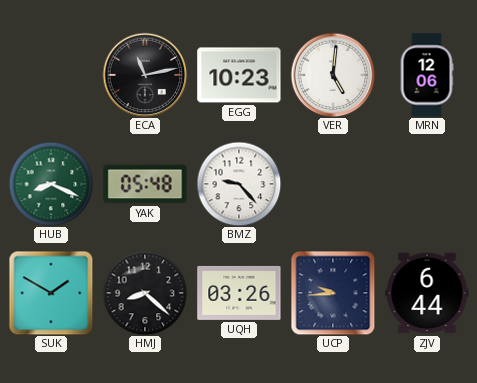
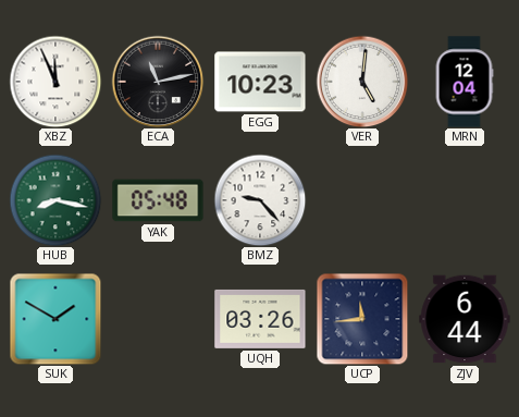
XBZ: none -> 11:56
MRN: 12:06 -> 12:04
HUB: 8:19 -> 8:17
HMJ: 8:22 -> none
UCP: 9:44 -> 11:44
